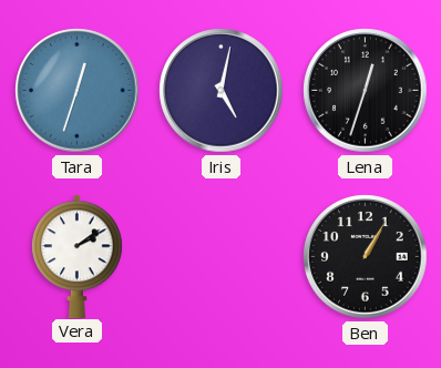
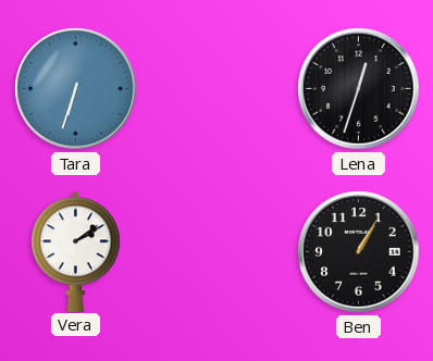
Tara: 12:33 -> 6:33
Iris: 5:02 -> none
